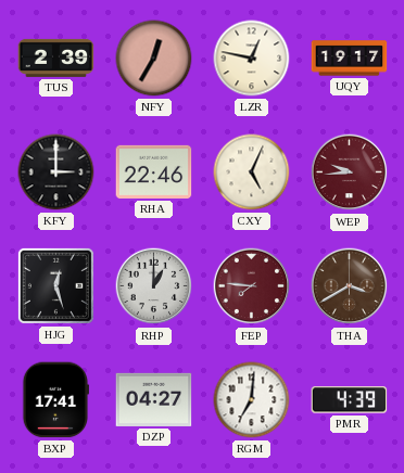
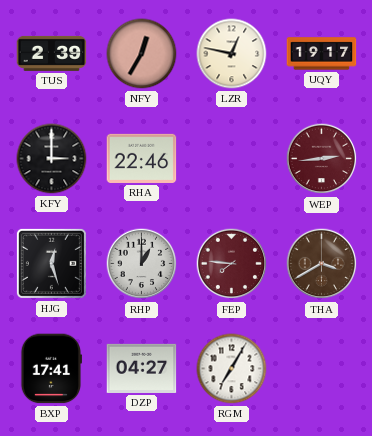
CXY: 5:04 -> none
WEP: 9:44 -> 2:44
RGM: 7:01 -> 7:05
PMR: 4:39 -> none
